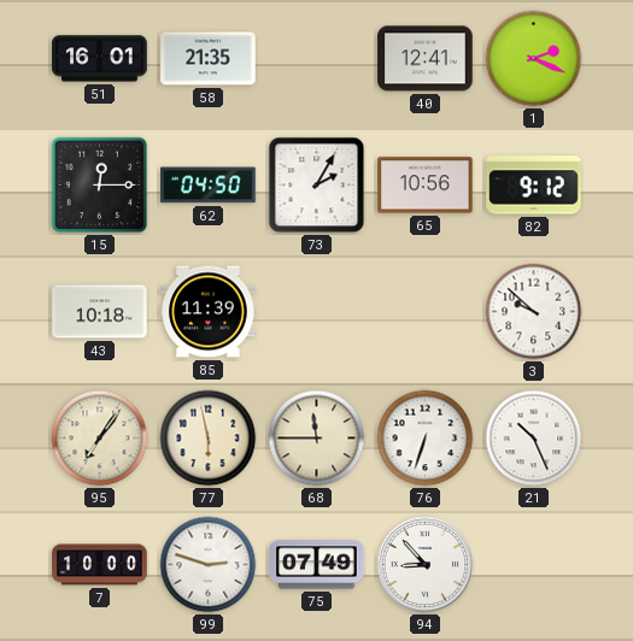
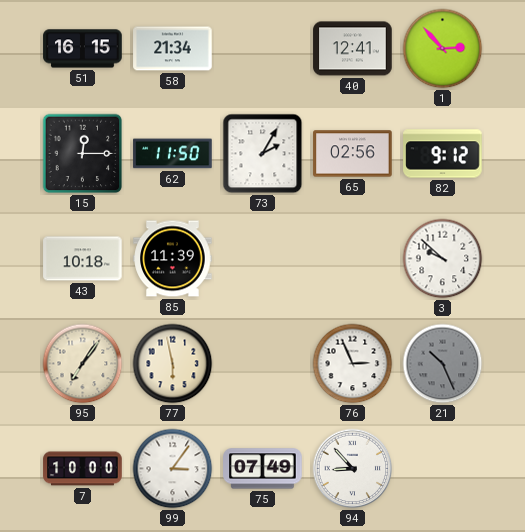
51: 16:01 -> 16:15
58: 21:35 -> 21:34
1: 2:19 -> 2:53
62: 04:50 -> 11:50
65: 10:56 -> 02:56
68: 11:45 -> none
76: 6:33 -> 2:56
21 dial: white -> grey
99: 2:48 -> 3:06
